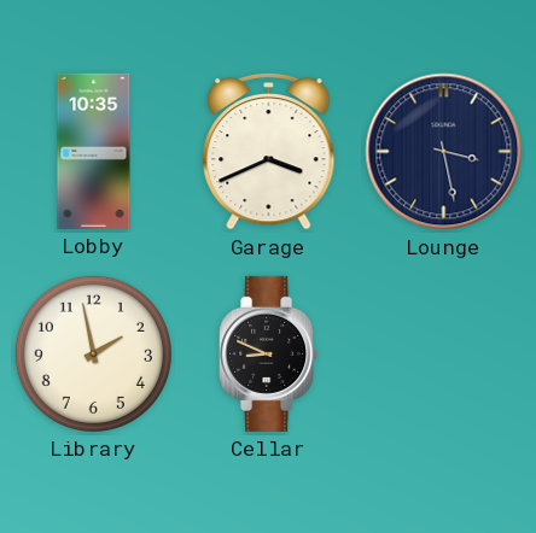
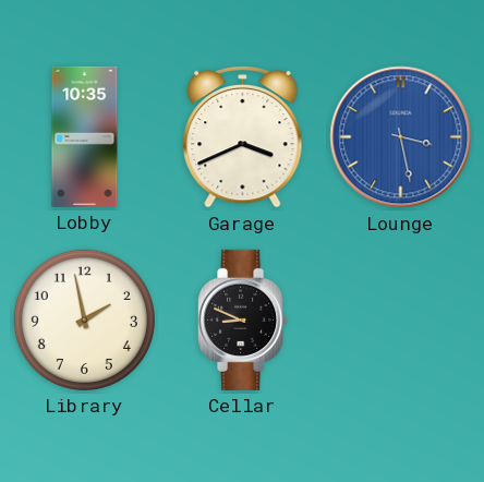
Lounge dial: navy -> blue
